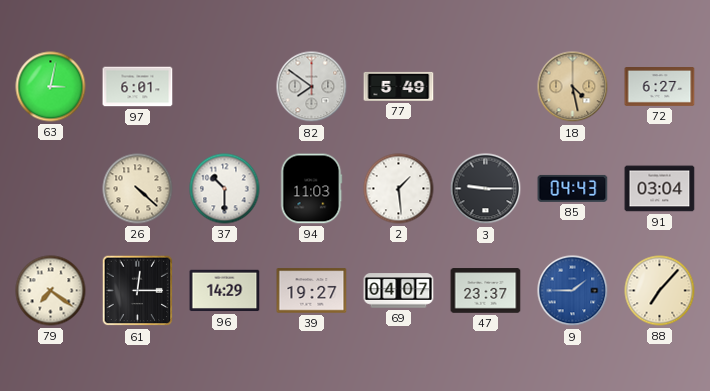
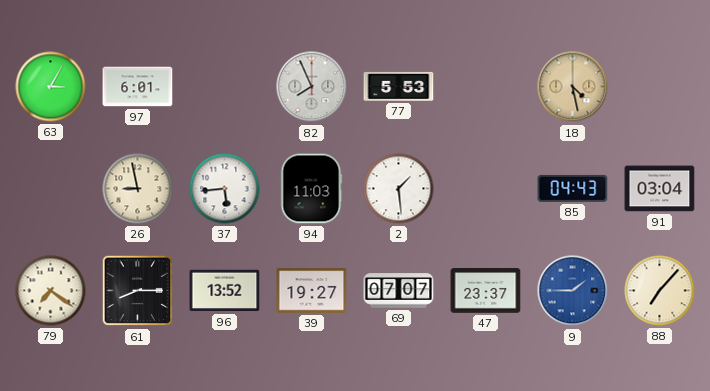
63: 3:02 -> 3:05
82: 7:51 -> 7:56
77: 5:49 -> 5:53
72: 6:27 -> none
26: 4:22 -> 8:58
37: 10:30 -> 5:44
3: 9:15 -> none
61: 12:15 -> 8:15
96: 14:29 -> 13:52
69: 04:07 -> 07:07
